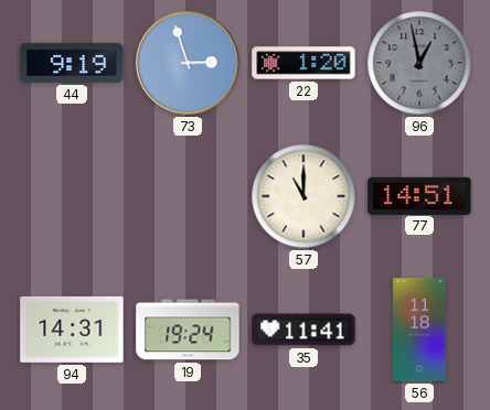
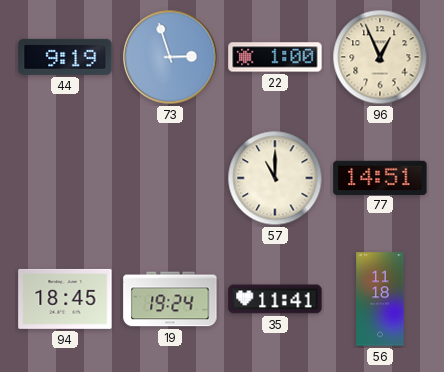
22: 1:20 -> 1:00
96: 12:58 -> 12:56
96 dial: grey -> cream
94: 14:31 -> 18:45
